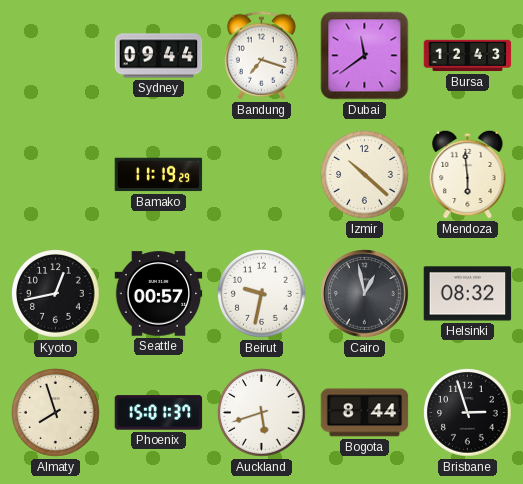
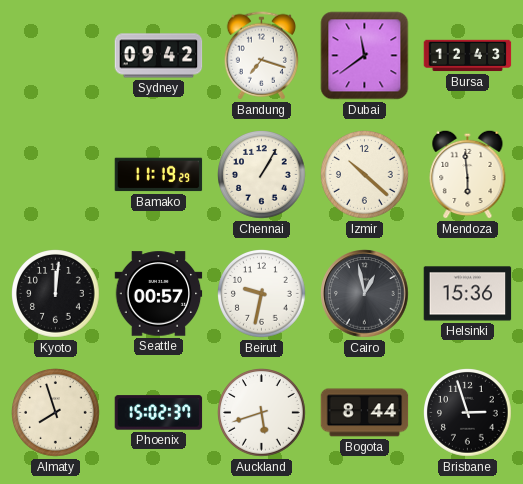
Sydney: 09:44 -> 09:42
Chennai: none -> 1:05
Kyoto: 12:43 -> 12:01
Helsinki: 08:32 -> 15:36
Phoenix: 15:01 -> 15:02
